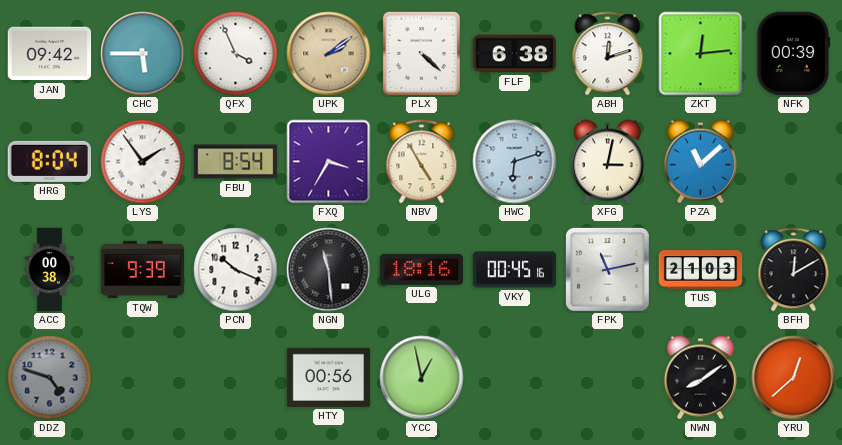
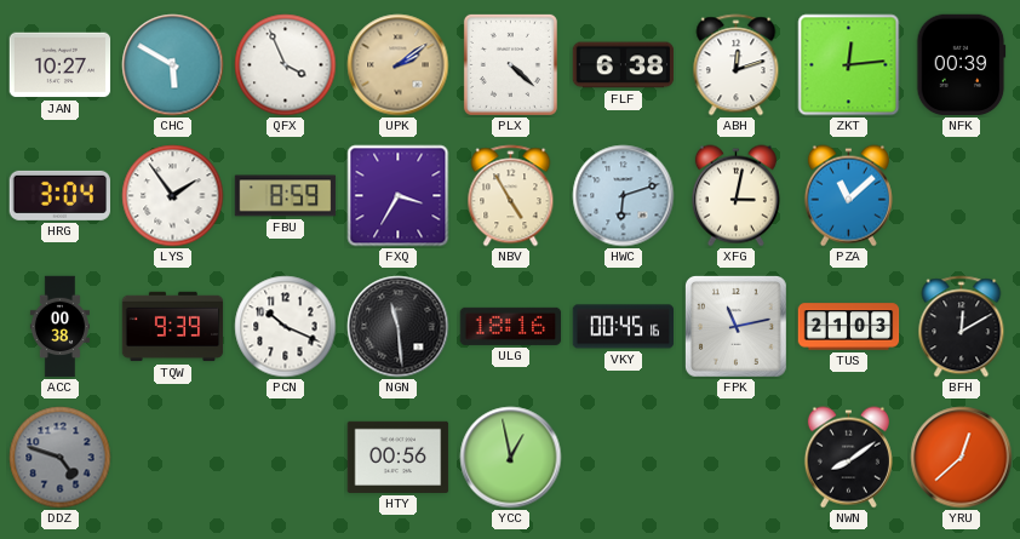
JAN: 09:42 -> 10:27
CHC: 5:45 -> 5:50
HRG: 8:04 -> 3:04
FBU: 8:54 -> 8:59
